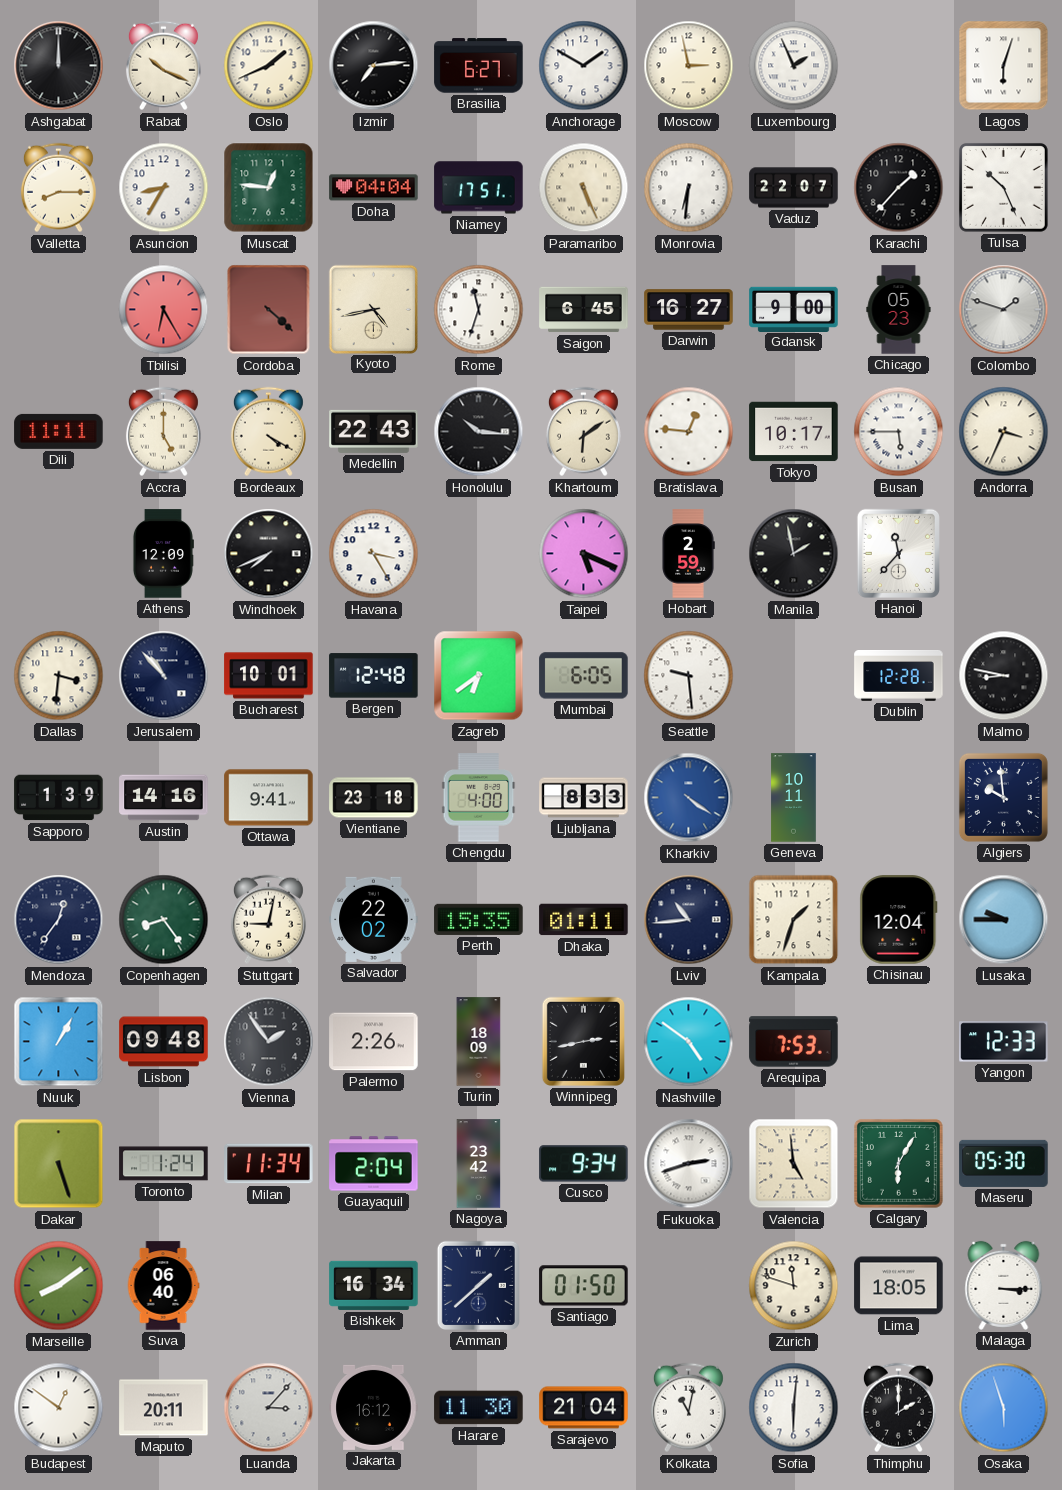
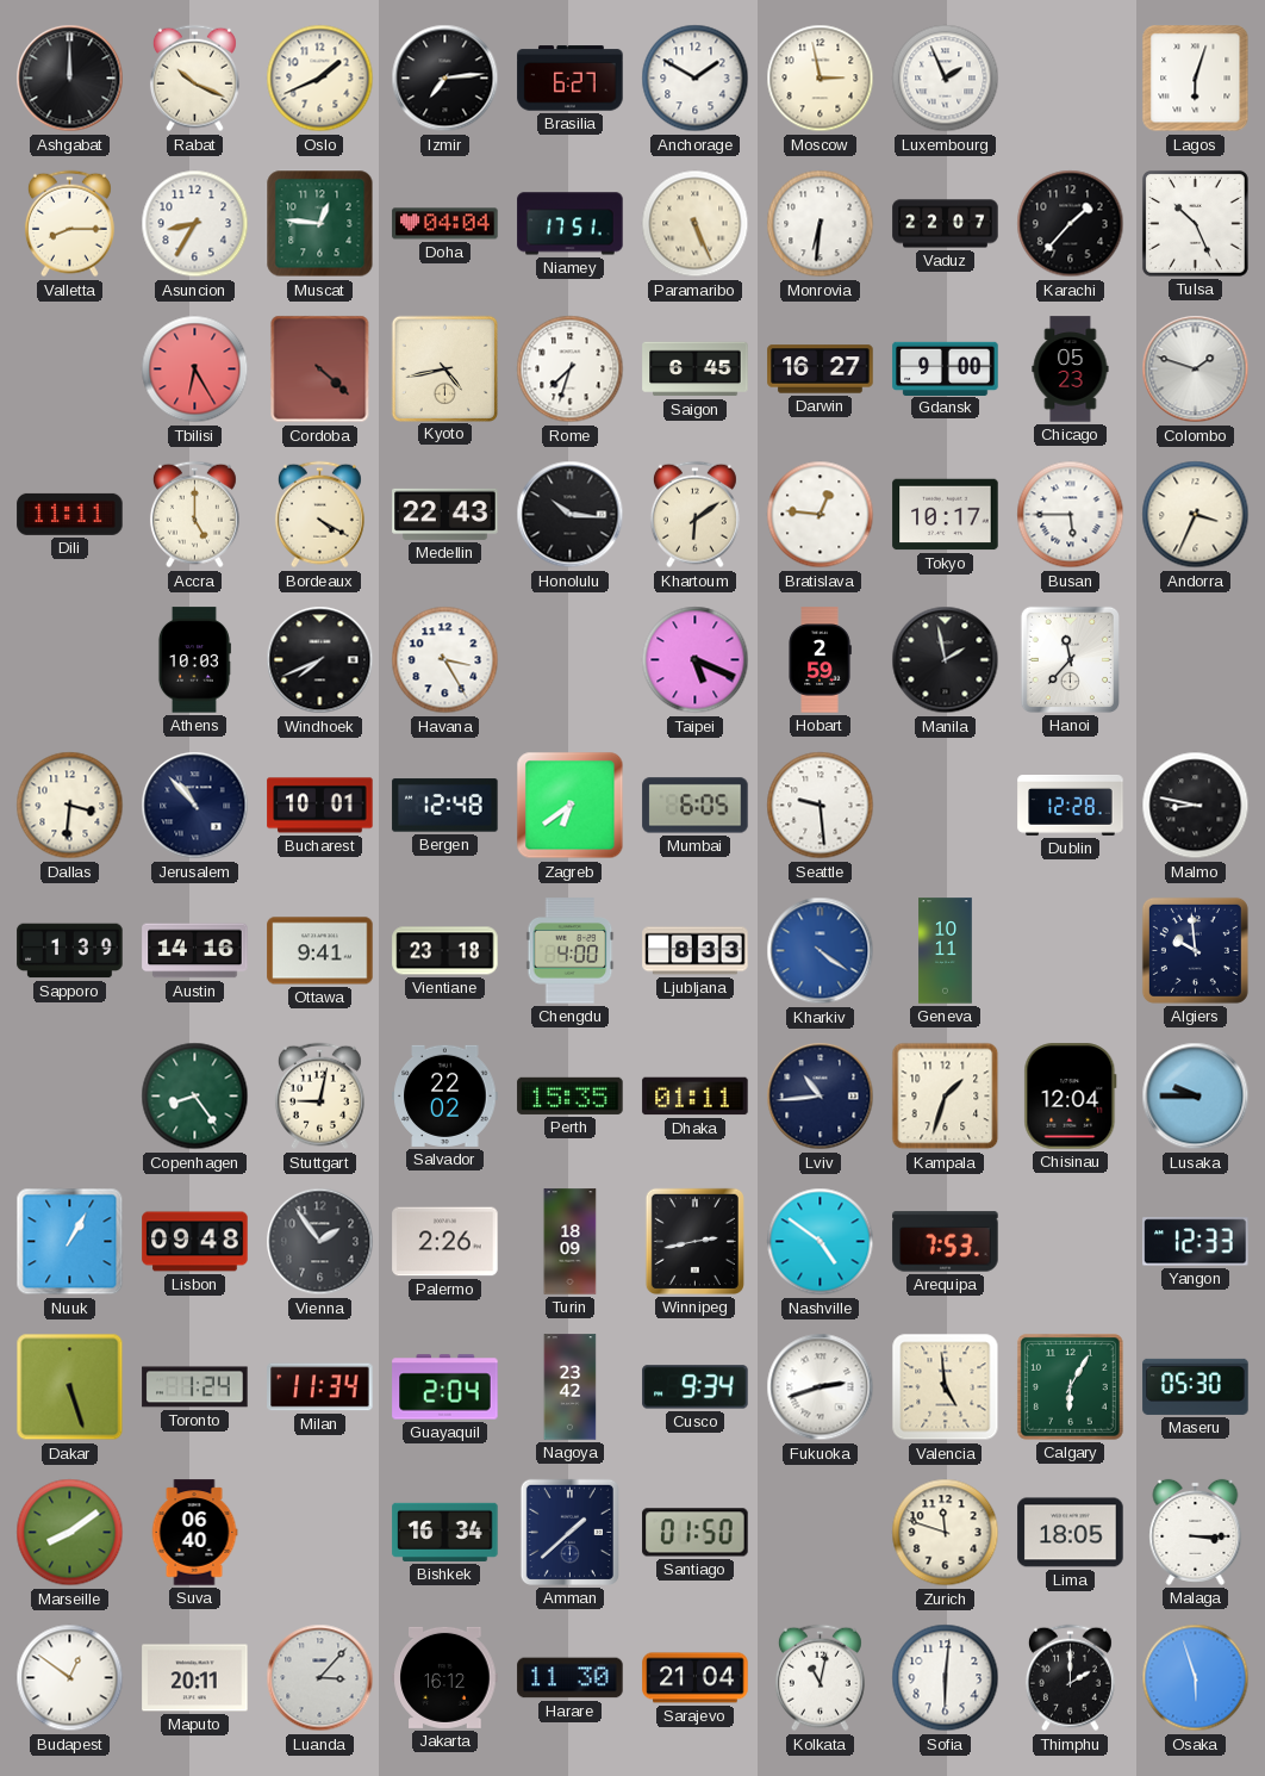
Rome: 11:33 -> 7:33
Athens: 12:09 -> 10:03
Mendoza: 12:36 -> none
